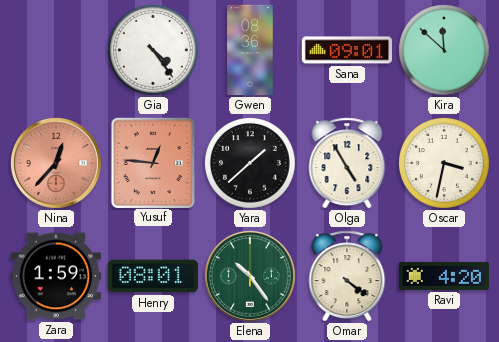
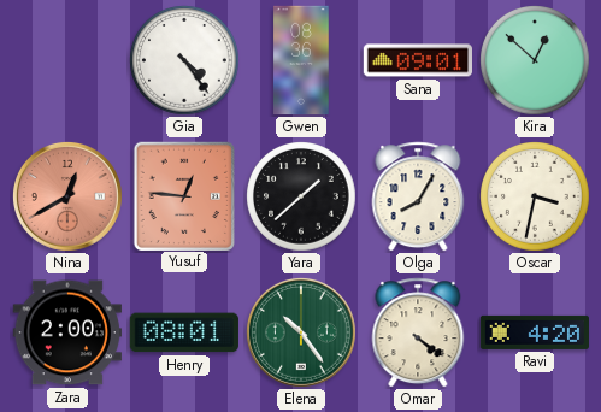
Kira: 11:52 -> 12:52
Nina: 12:37 -> 12:40
Olga: 4:55 -> 8:05
Zara: 1:59 -> 2:00
